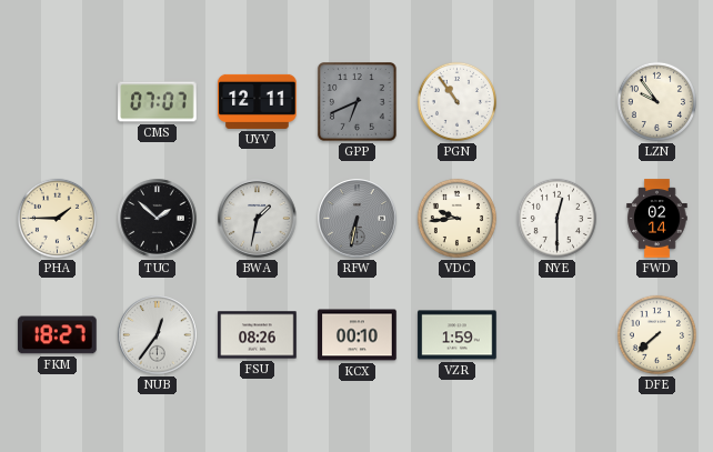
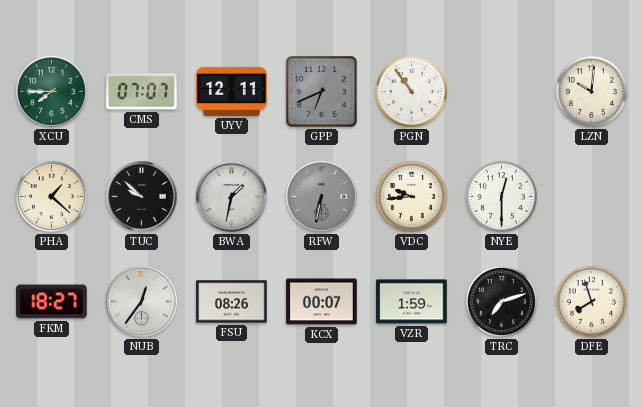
XCU: none -> 7:45
LZN: 9:54 -> 10:01
PHA: 1:45 -> 1:22
TUC: 1:52 -> 9:52
FWD: 02:14 -> none
KCX: 00:10 -> 00:07
TRC: none -> 7:12
DFE: 7:38 -> 7:57
